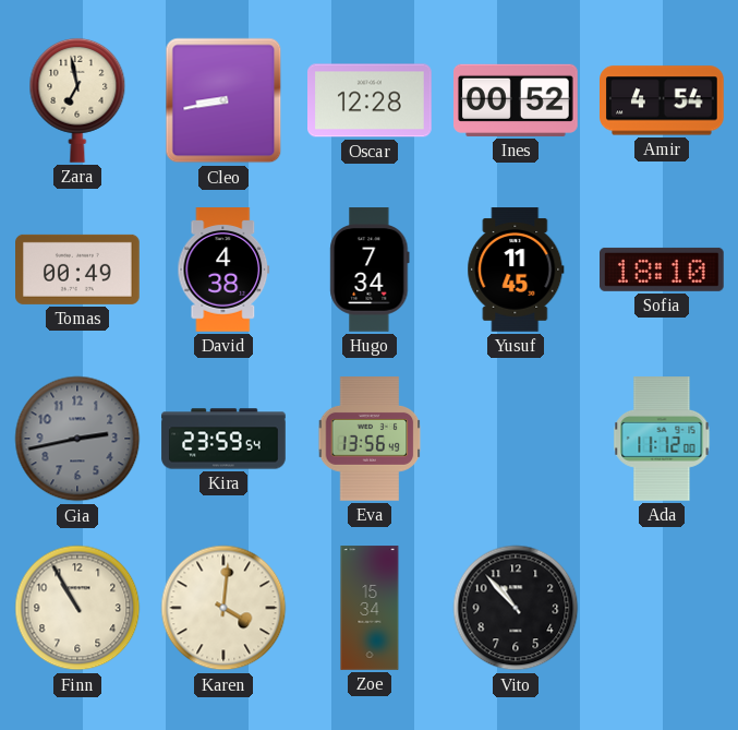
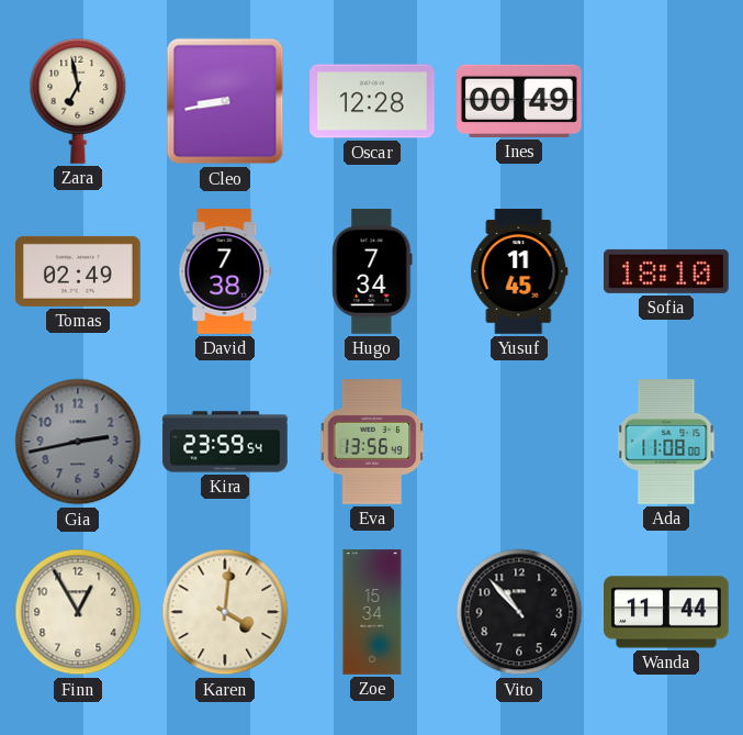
Ines: 00:52 -> 00:49
Amir: 4:54 -> none
Tomas: 00:49 -> 02:49
David: 4:38 -> 7:38
Ada: 11:12 -> 11:08
Finn: 10:55 -> 12:55
Wanda: none -> 11:44
